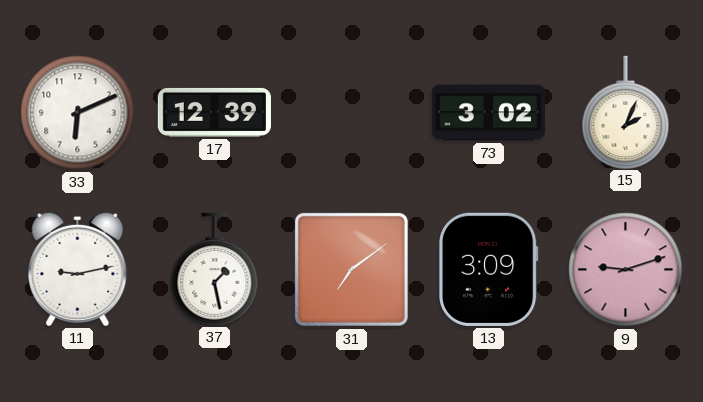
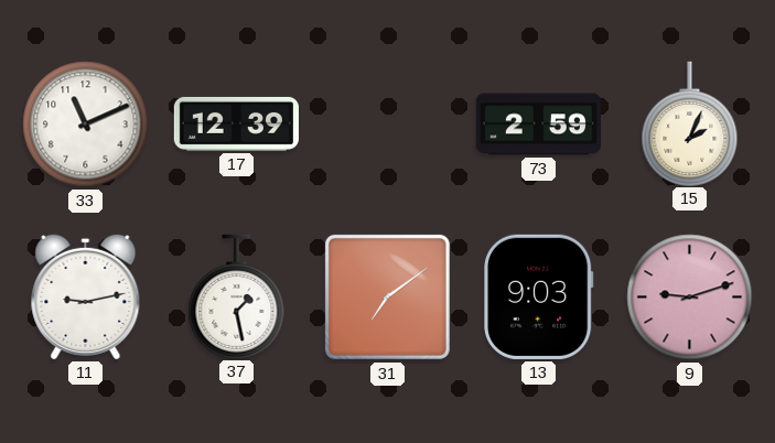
33: 6:11 -> 11:11
73: 3:02 -> 2:59
13: 3:09 -> 9:03
